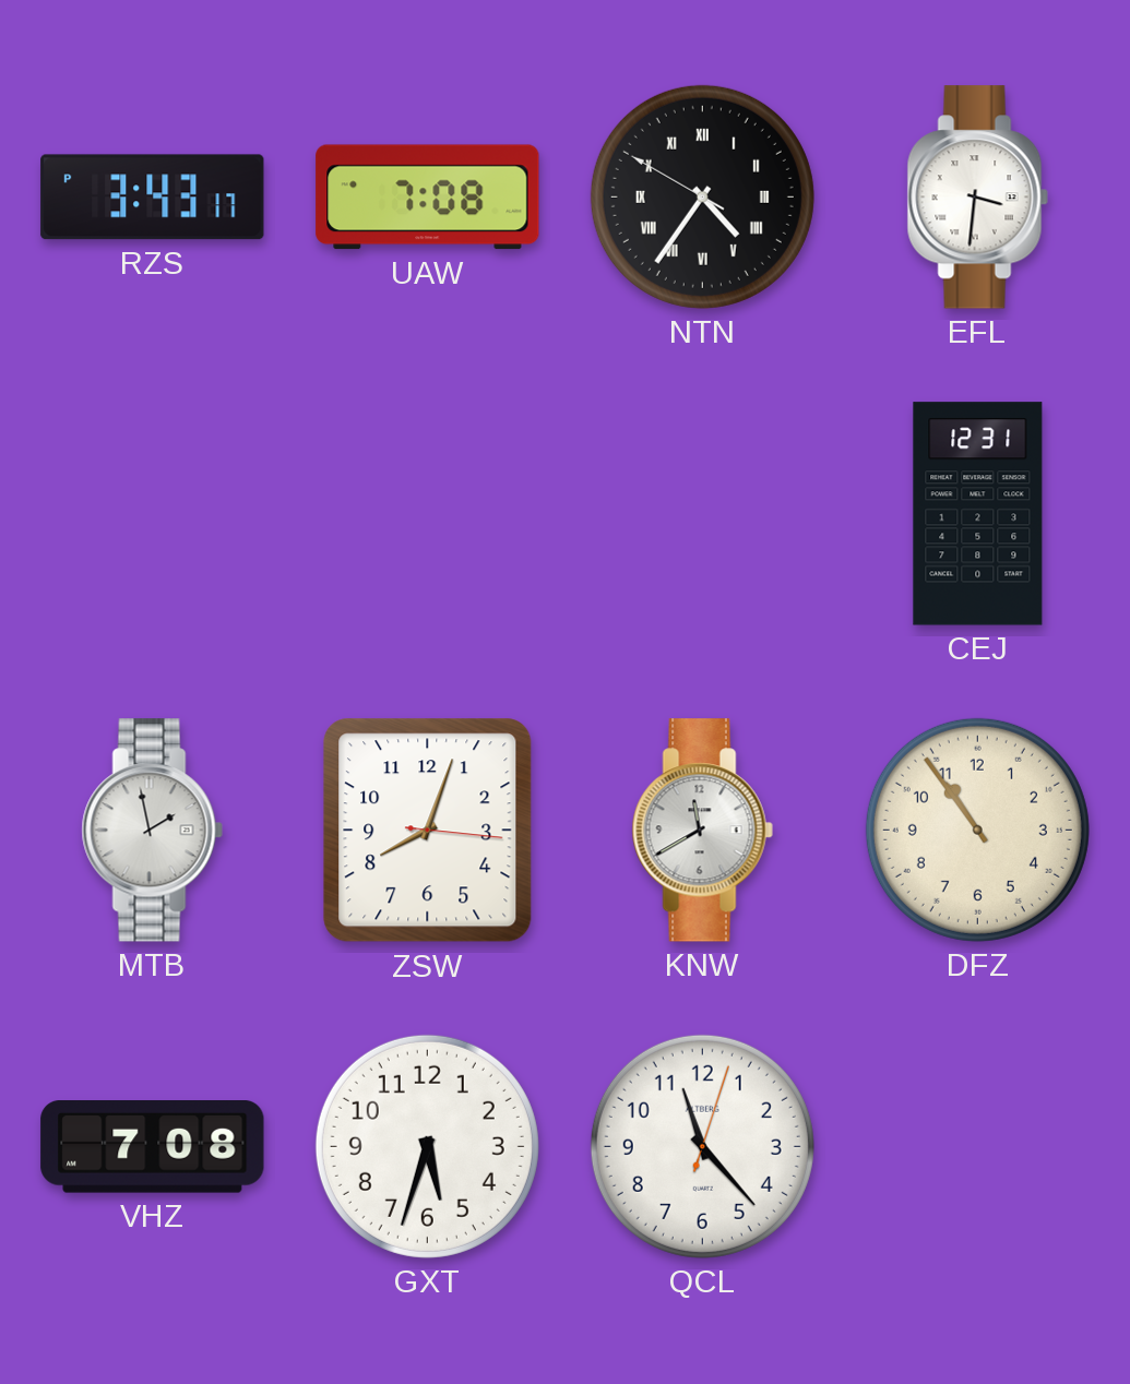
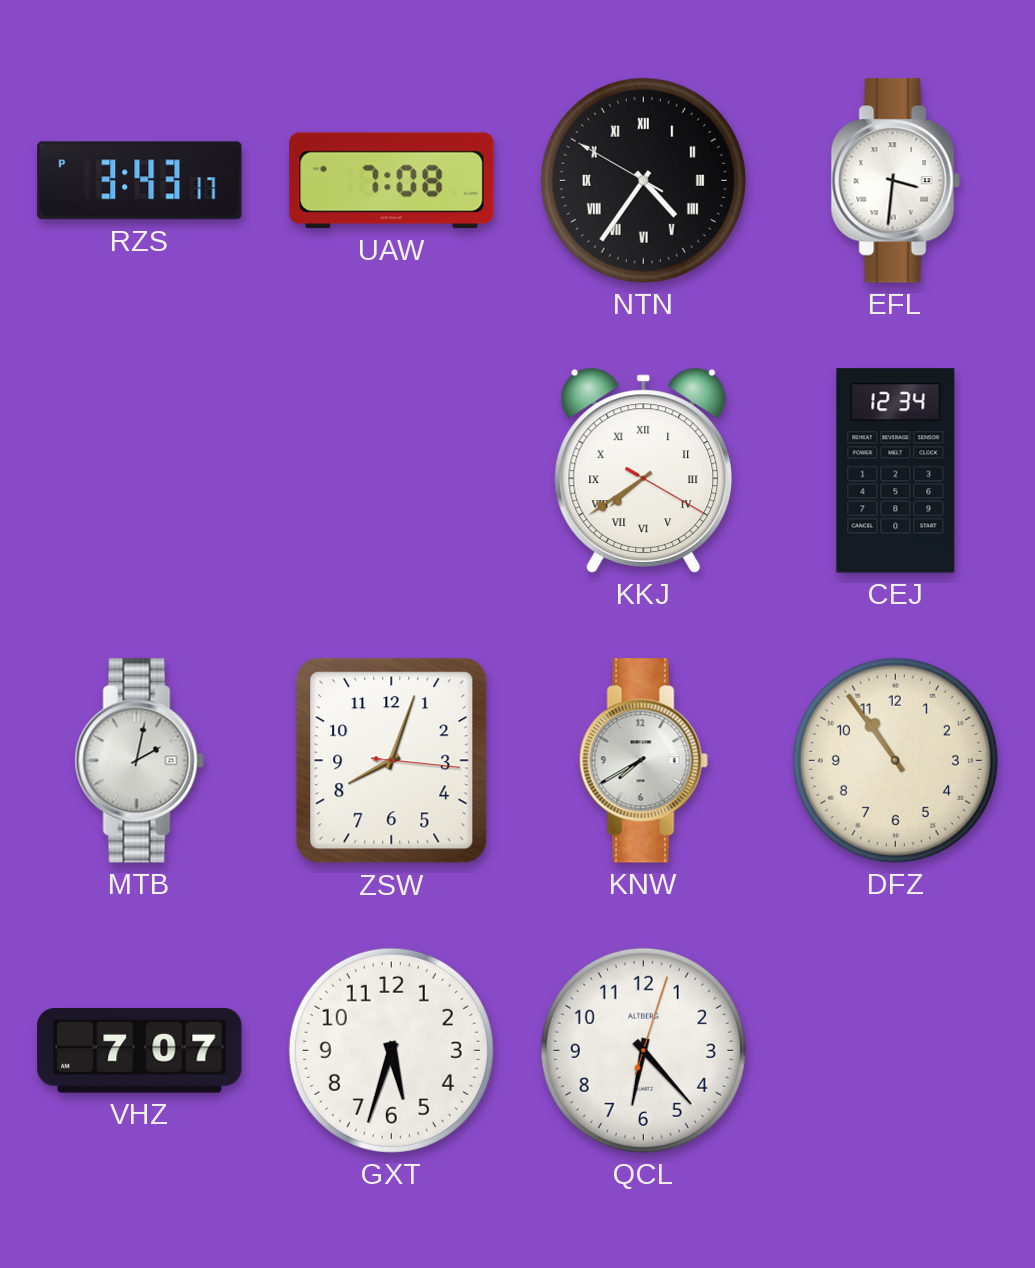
KKJ: none -> 7:39
CEJ: 12:31 -> 12:34
MTB: 1:58 -> 2:02
KNW: 11:40 -> 7:40
VHZ: 7:08 -> 7:07
QCL: 11:23 -> 6:23
